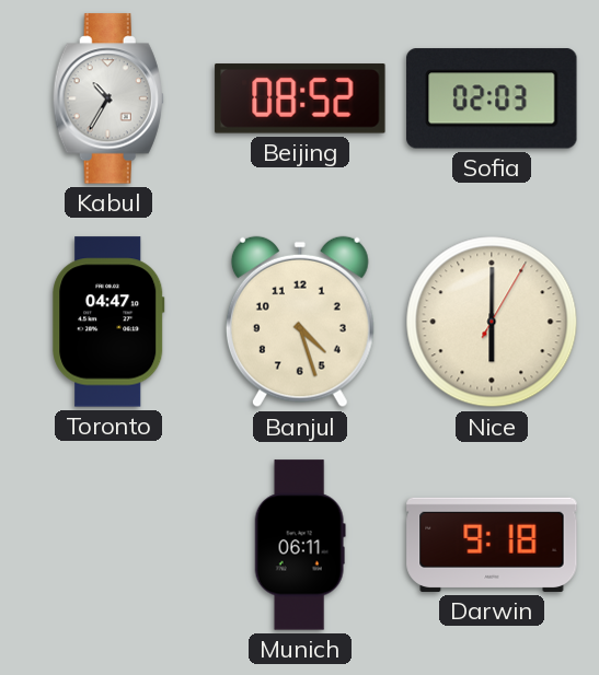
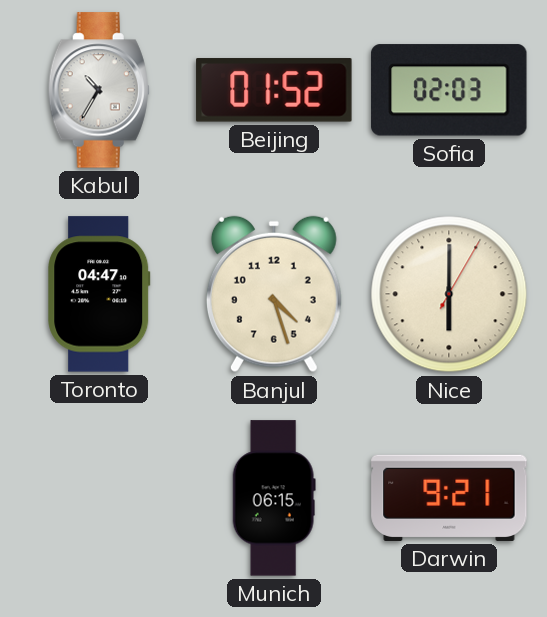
Beijing: 08:52 -> 01:52
Munich: 06:11 -> 06:15
Darwin: 9:18 -> 9:21
